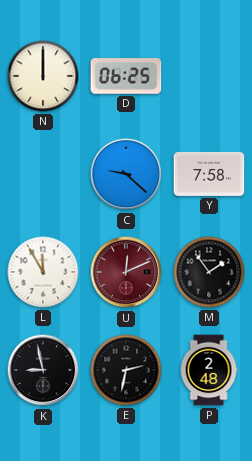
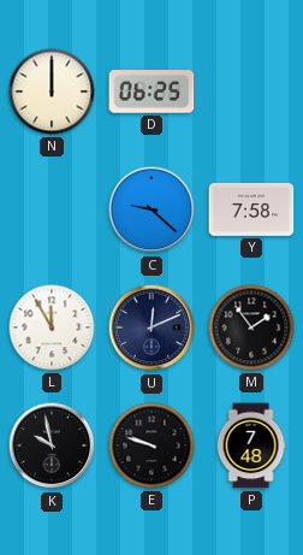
U dial: burgundy -> navy
K: 8:58 -> 9:58
E: 2:32 -> 9:48
P: 2:48 -> 7:48
